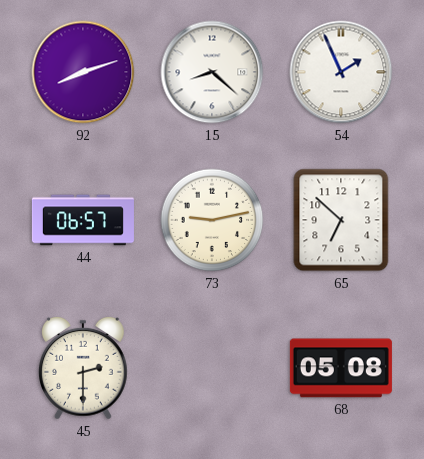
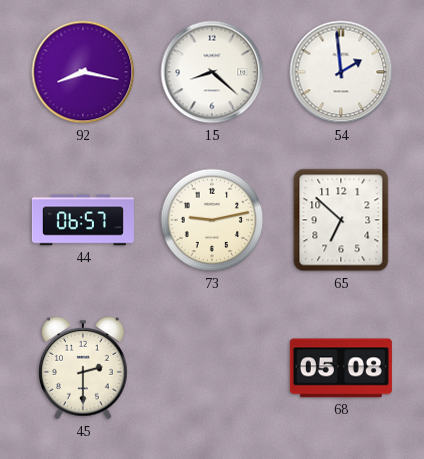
92: 8:12 -> 8:17
54: 1:56 -> 1:59
